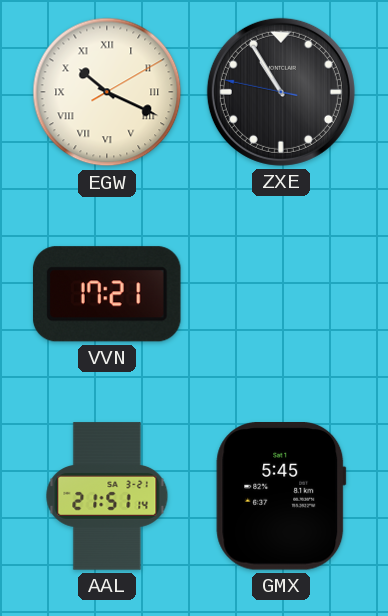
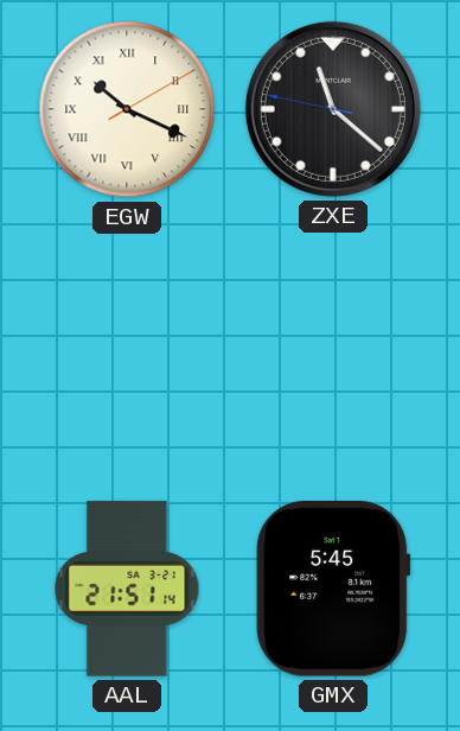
ZXE: 10:54 -> 11:21
VVN: 17:21 -> none
